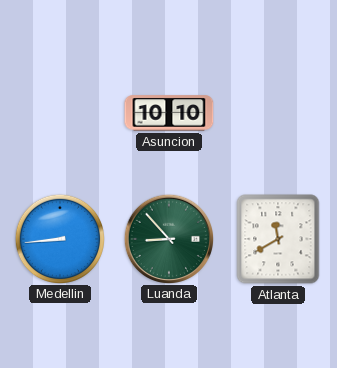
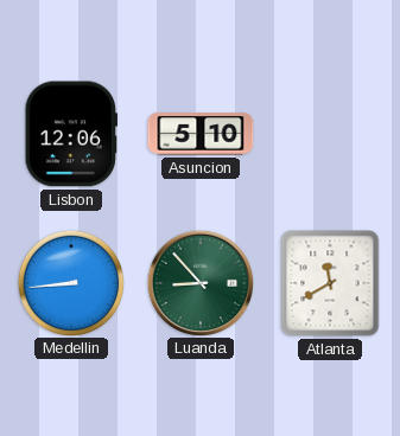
Lisbon: none -> 12:06
Asuncion: 10:10 -> 5:10
